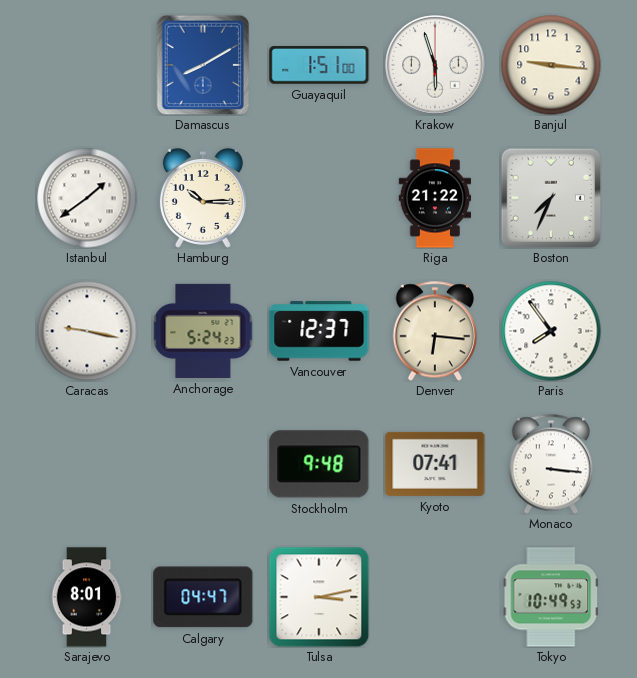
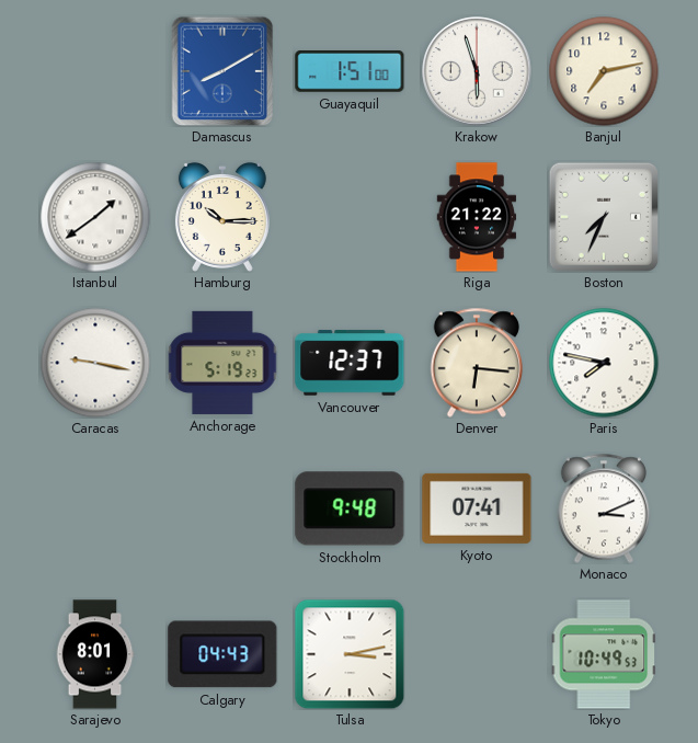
Banjul: 9:16 -> 7:13
Anchorage: 5:24 -> 5:19
Paris: 7:54 -> 7:47
Monaco: 3:16 -> 3:11
Calgary: 04:47 -> 04:43
